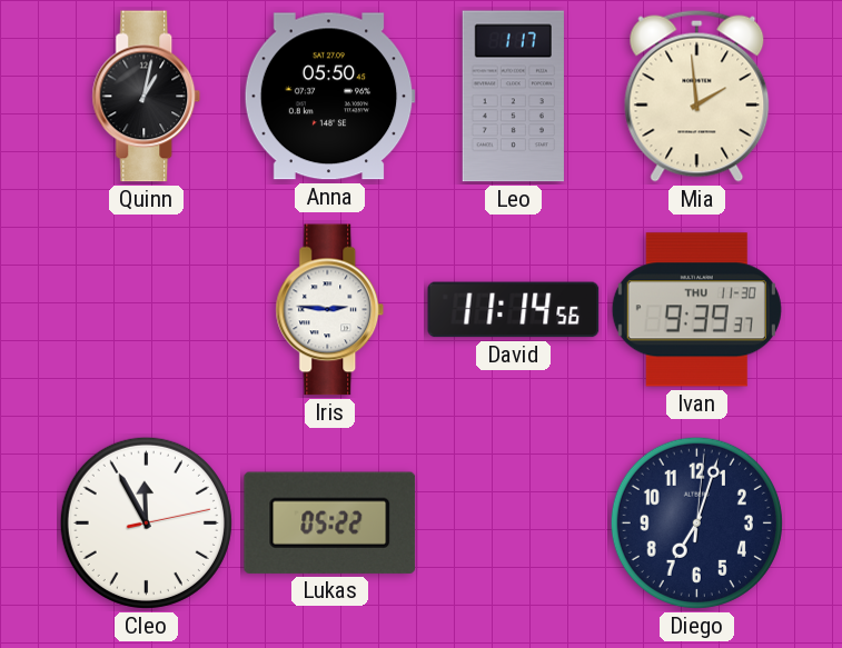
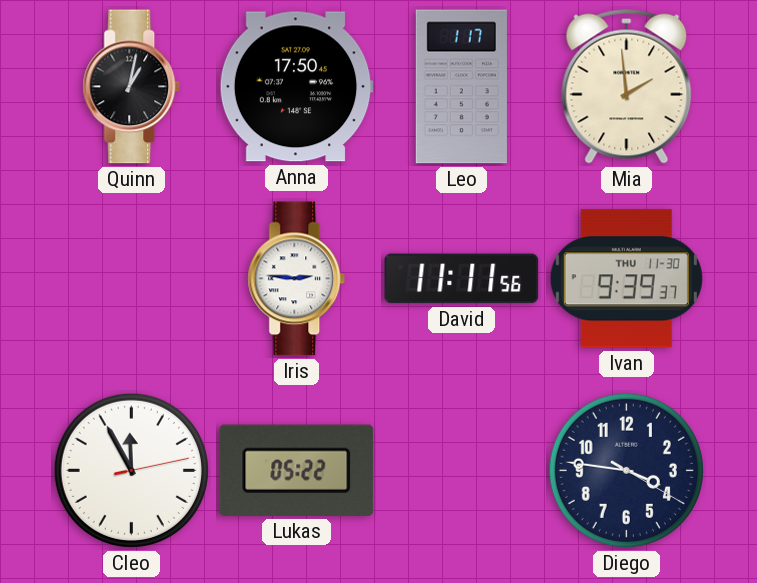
Anna: 05:50 -> 17:50
David: 11:14 -> 11:11
Diego: 7:03 -> 3:46
